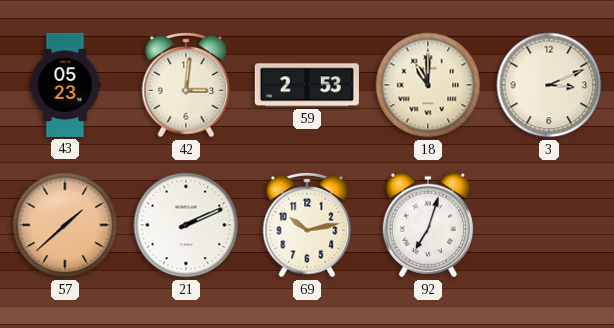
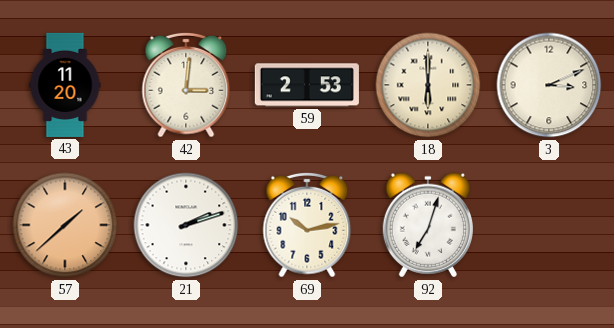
43: 05:23 -> 11:20
18: 11:00 -> 6:00
21: 2:11 -> 2:12
